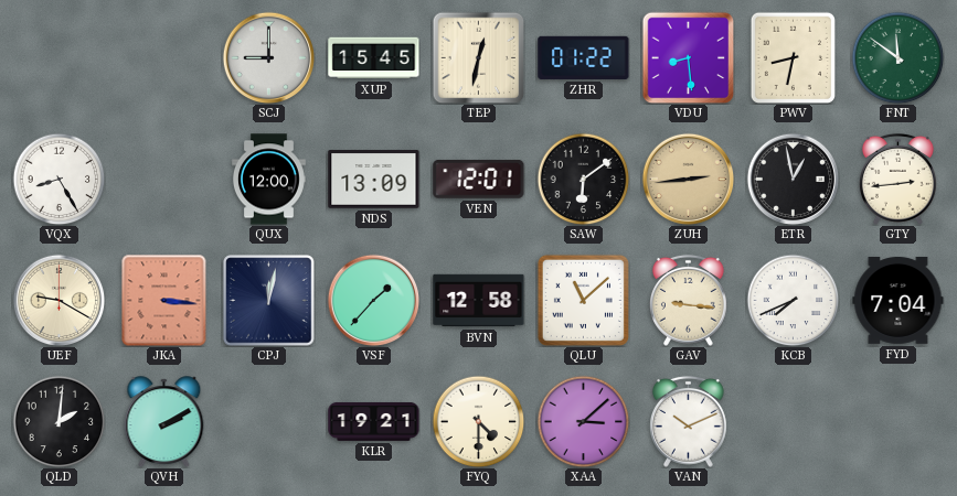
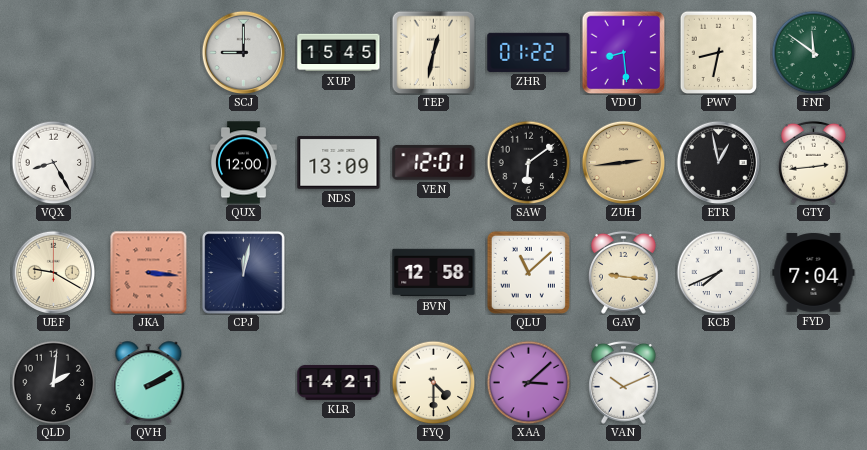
VSF: 1:37 -> none
KLR: 19:21 -> 14:21
